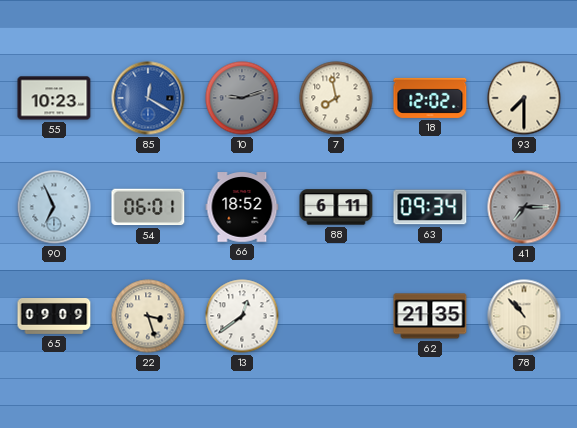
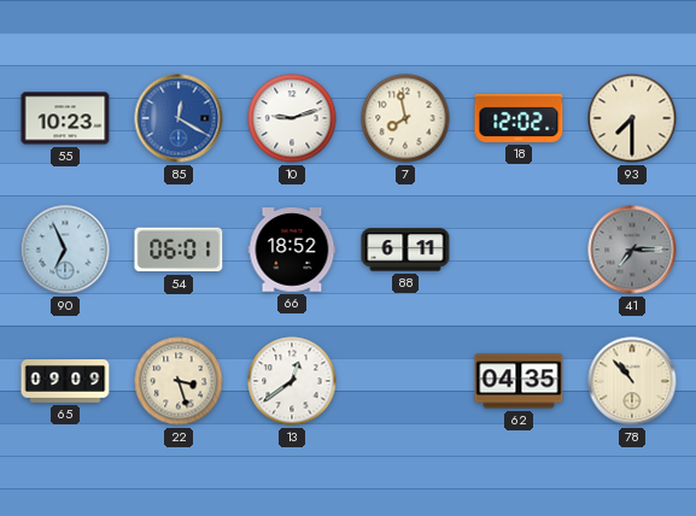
10 dial: grey -> white
63: 09:34 -> none
62: 21:35 -> 04:35
